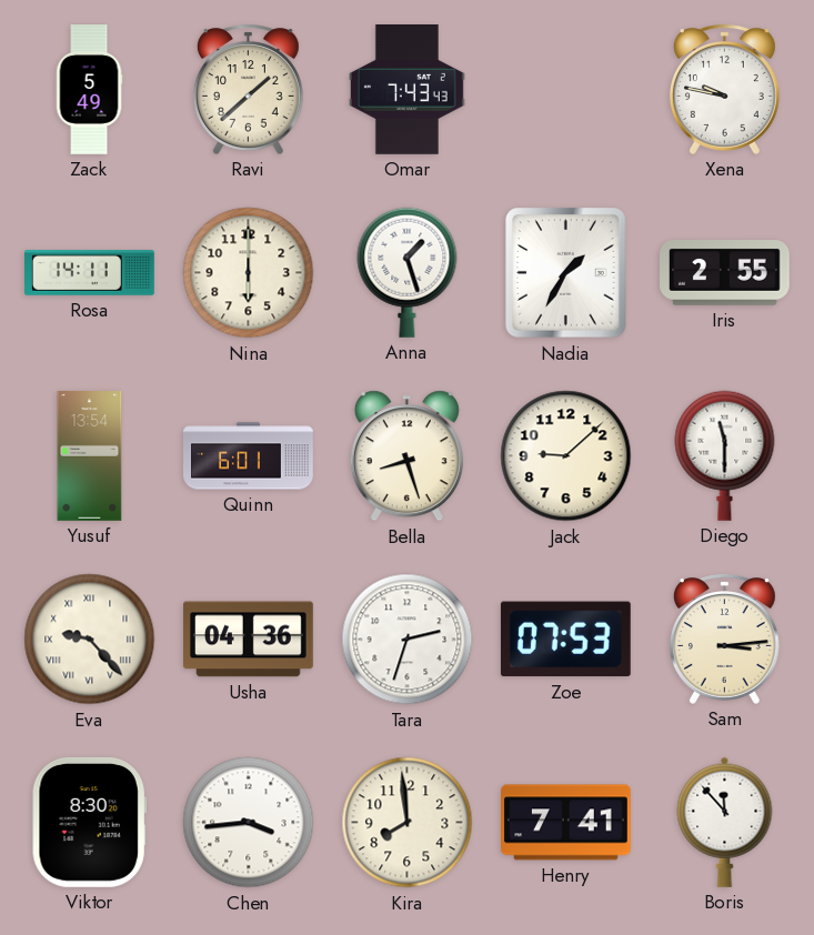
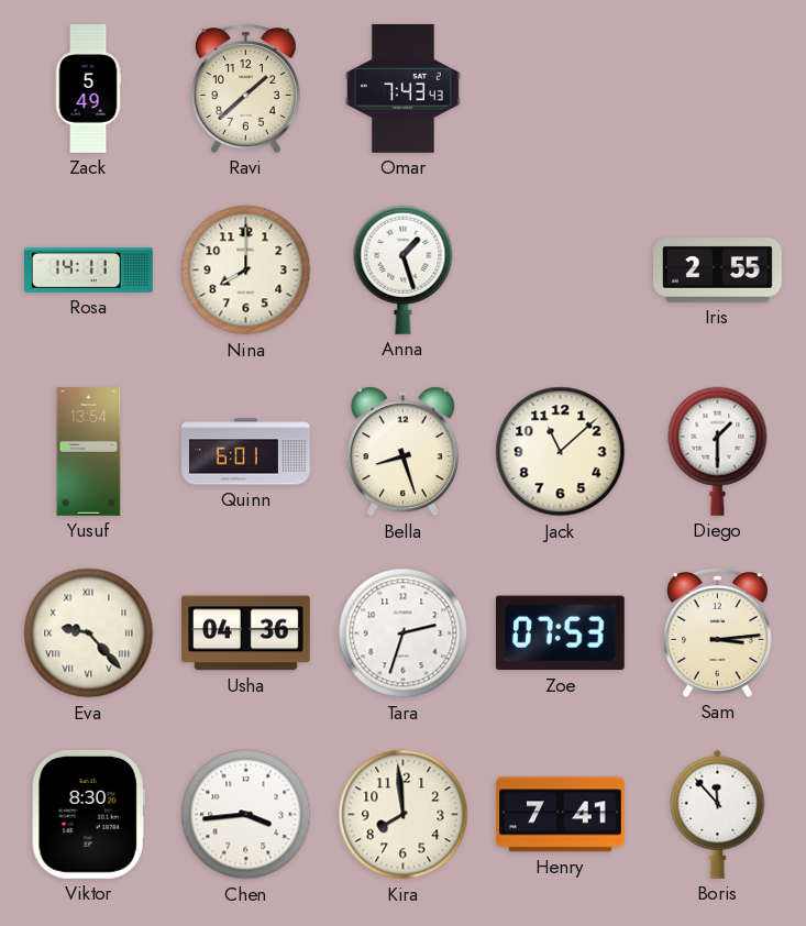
Xena: 9:47 -> none
Nina: 6:00 -> 8:00
Nadia: 1:35 -> none
Jack: 9:08 -> 11:08
Diego: 11:30 -> 1:30
